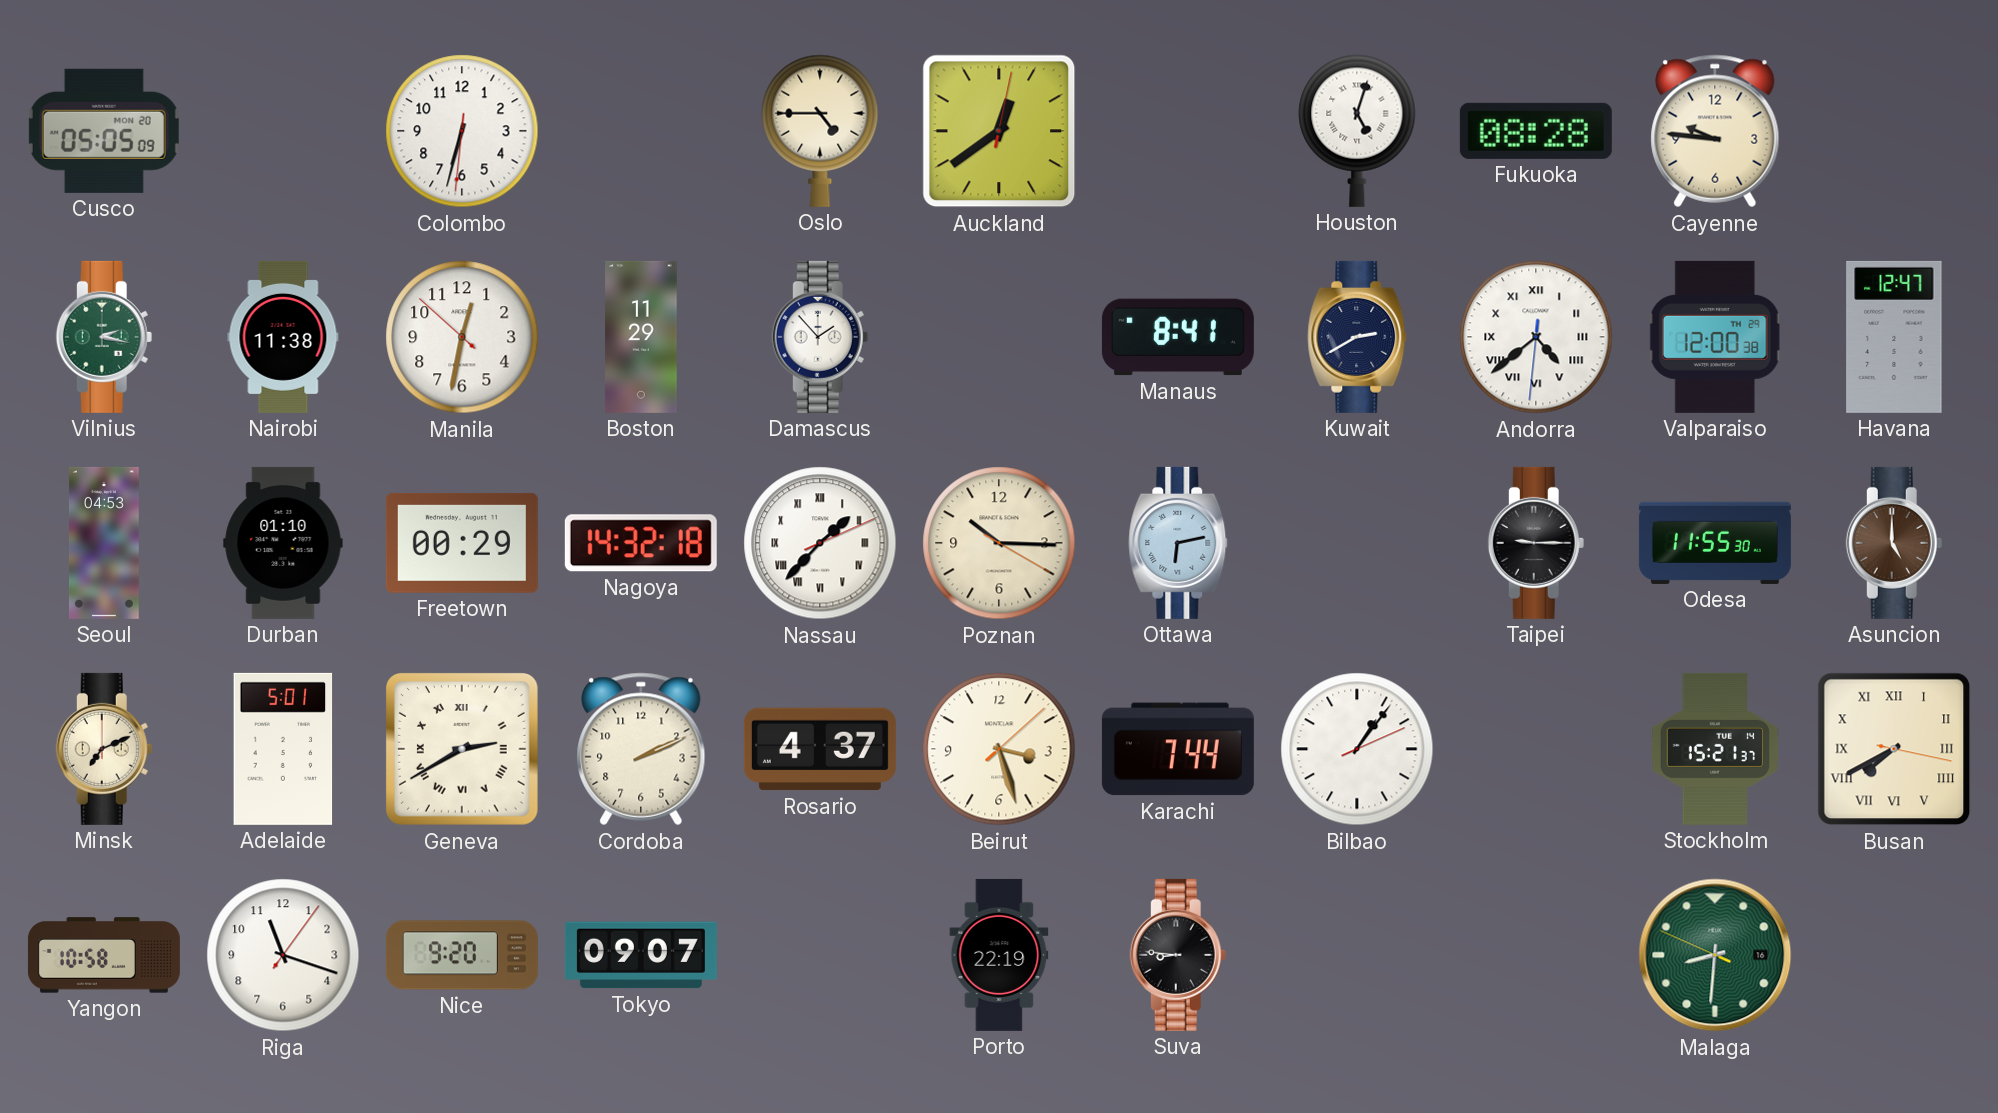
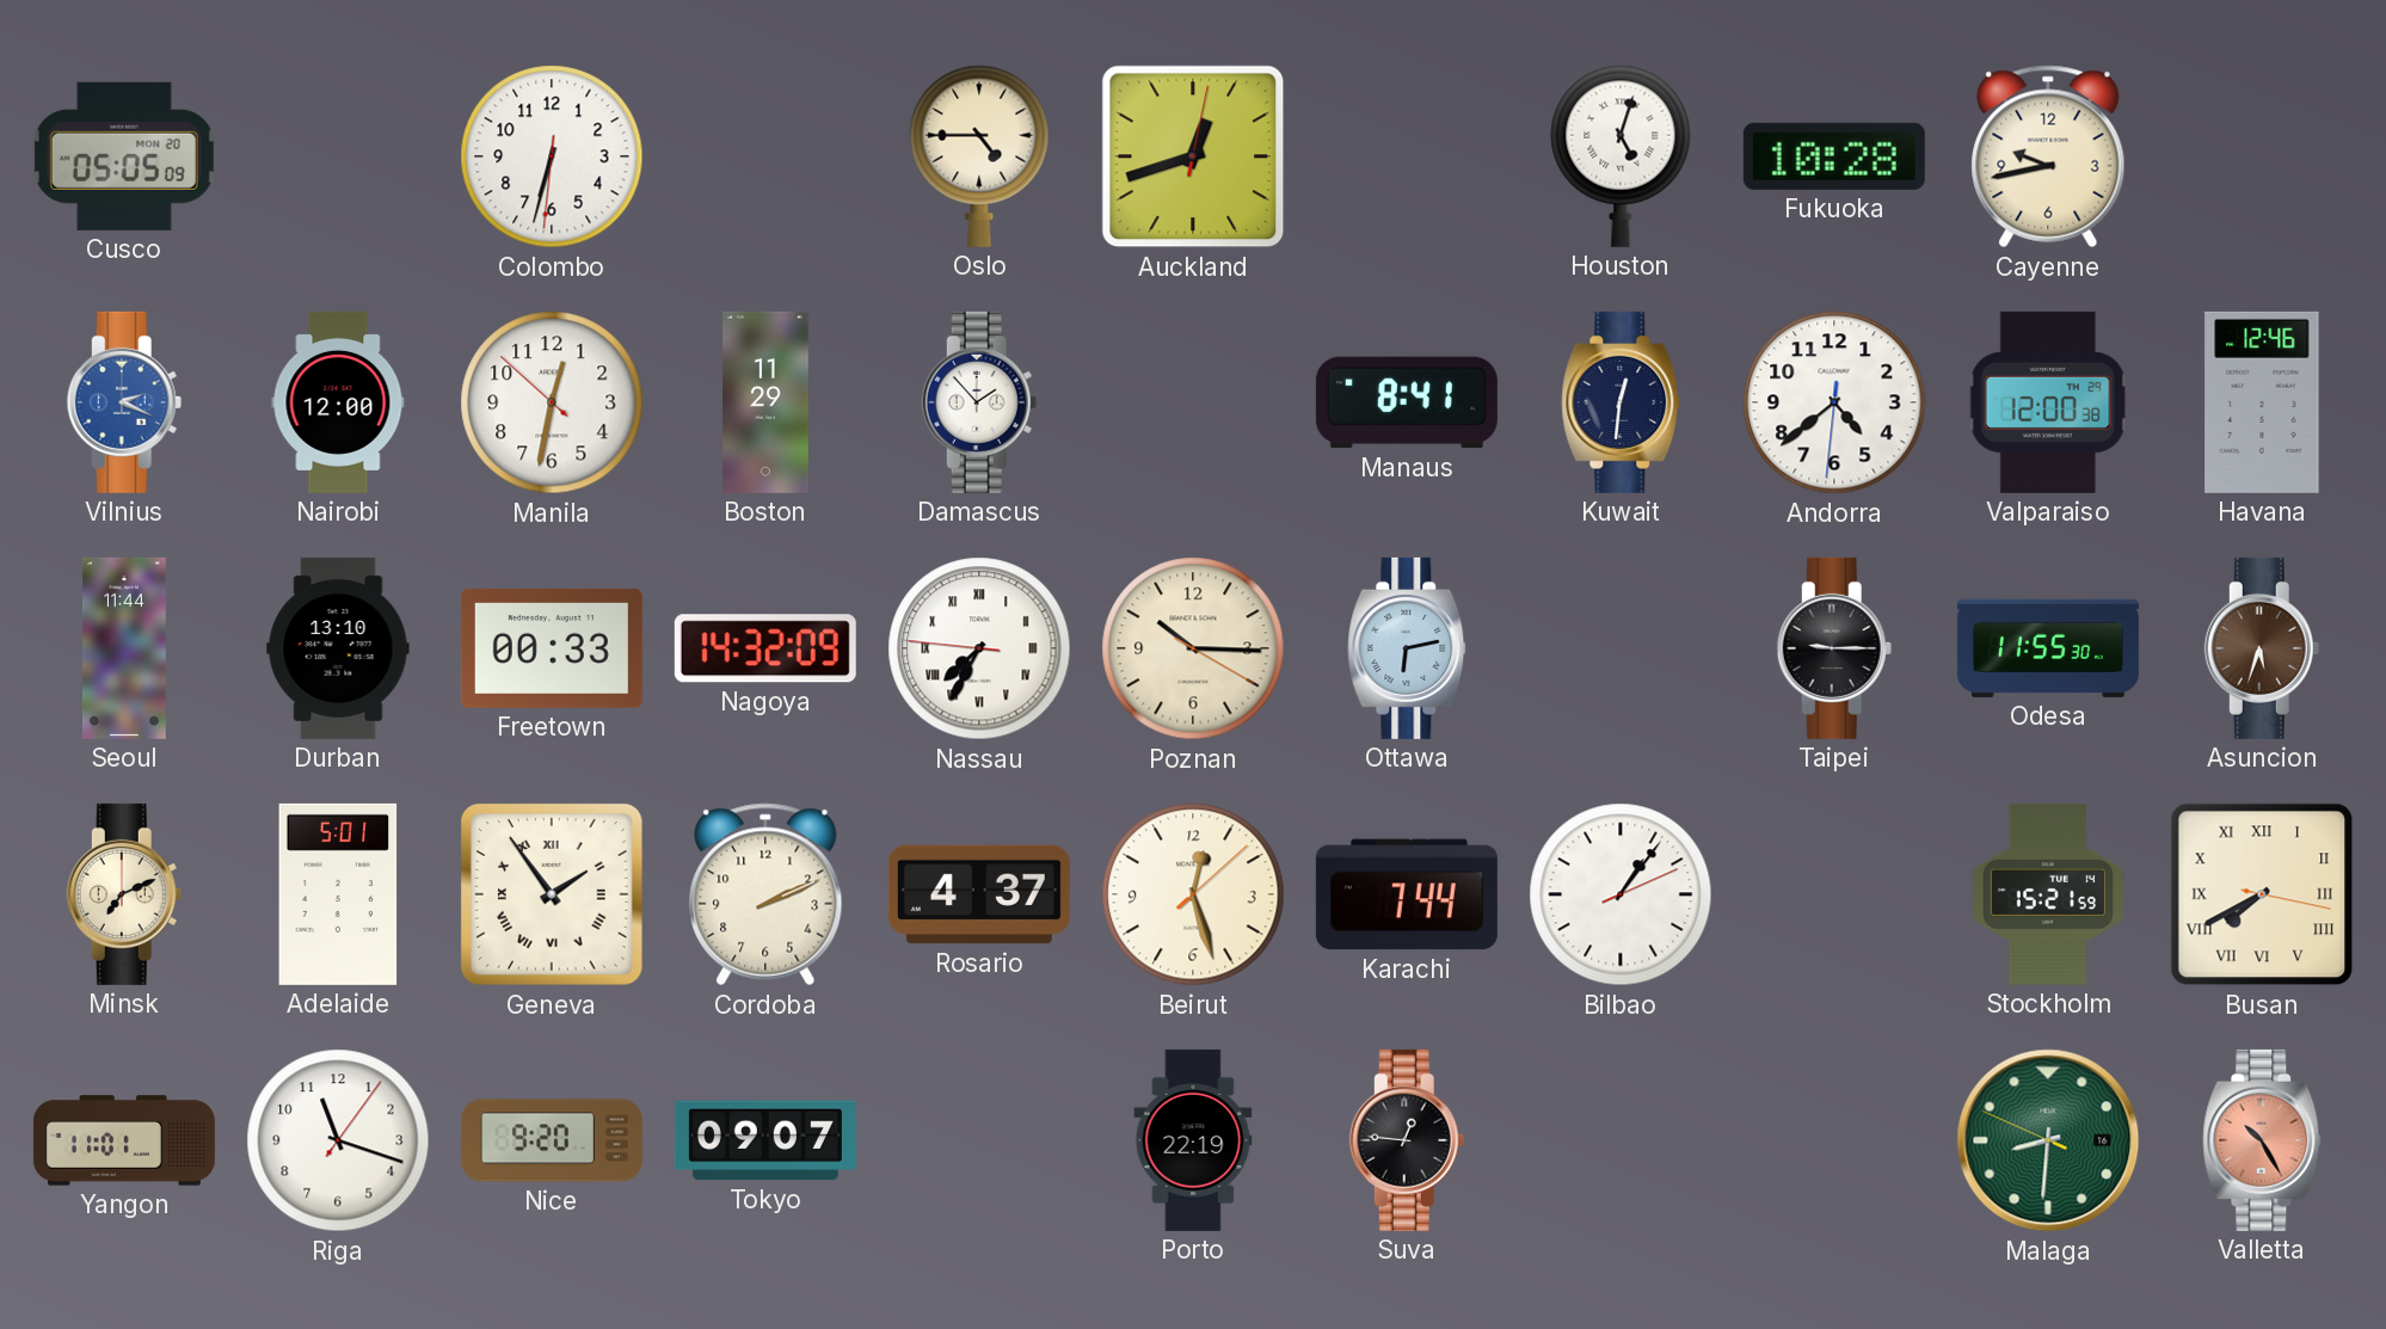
Auckland: 12:39 -> 12:42
Fukuoka: 08:28 -> 10:28
Cayenne: 9:46 -> 9:43
Vilnius: 2:17 -> 2:19
Vilnius dial: green -> blue
Nairobi: 11:38 -> 12:00
Kuwait: 2:40 -> 12:31
Andorra numerals: Roman -> Arabic
Havana: 12:47 -> 12:46
Seoul: 04:53 -> 11:44
Durban: 01:10 -> 13:10
Freetown: 00:29 -> 00:33
Nagoya: 14:32:18 -> 14:32:09
Nassau: 1:37 -> 7:34
Asuncion: 5:00 -> 5:33
Geneva: 2:40 -> 1:54
Beirut: 3:27 -> 12:27
Stockholm: 15:21:37 -> 15:21:59
Yangon: 10:58 -> 11:01
Suva: 8:46 -> 12:46
Valletta: none -> 10:25
